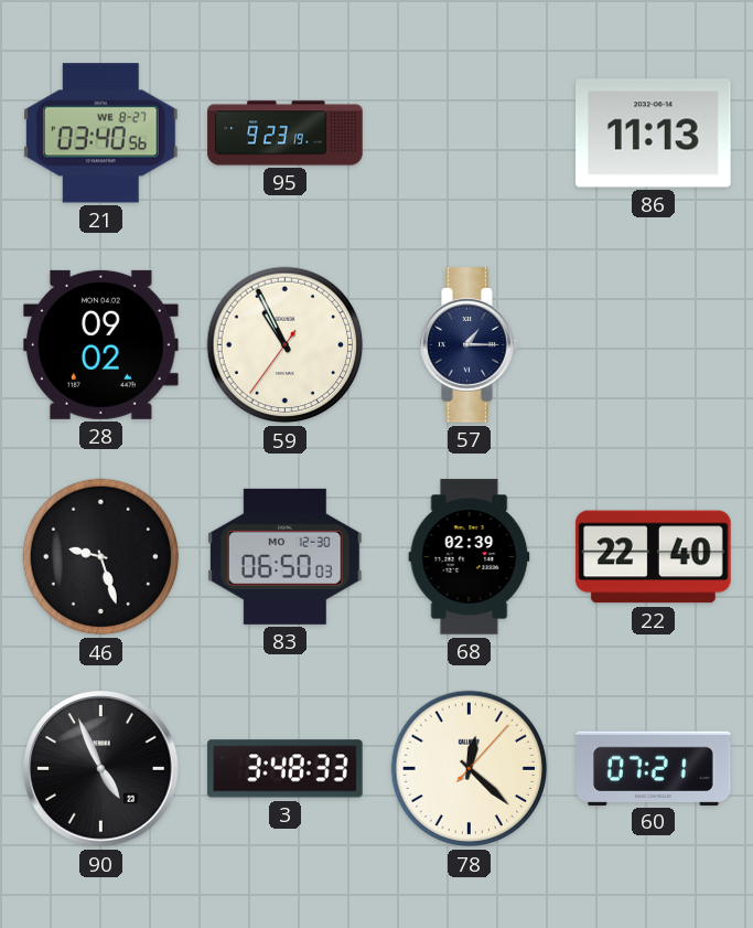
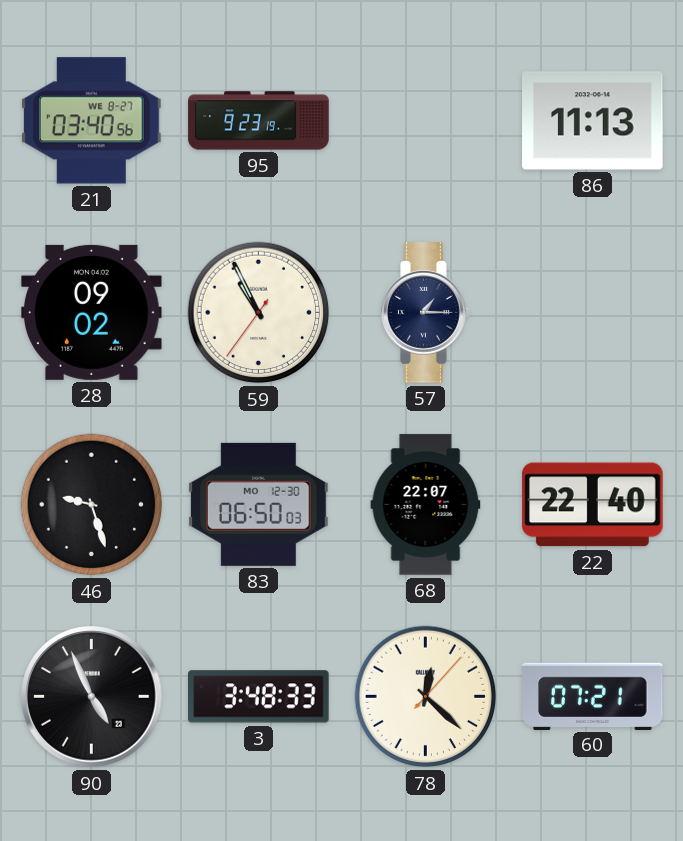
68: 02:39 -> 22:07
